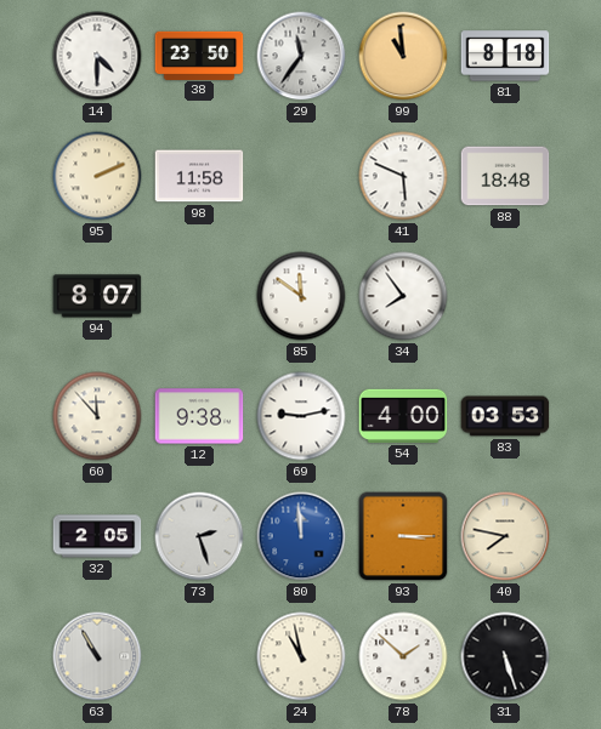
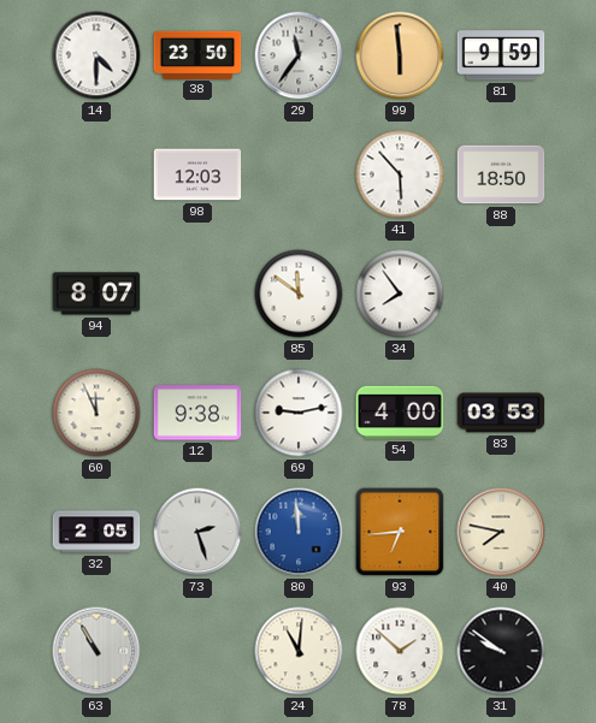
99: 10:59 -> 5:59
81: 8:18 -> 9:59
95: 2:11 -> none
98: 11:58 -> 12:03
41: 5:49 -> 5:53
88: 18:48 -> 18:50
60: 11:53 -> 11:56
93: 3:15 -> 6:44
24: 10:58 -> 11:01
31: 5:27 -> 9:51
